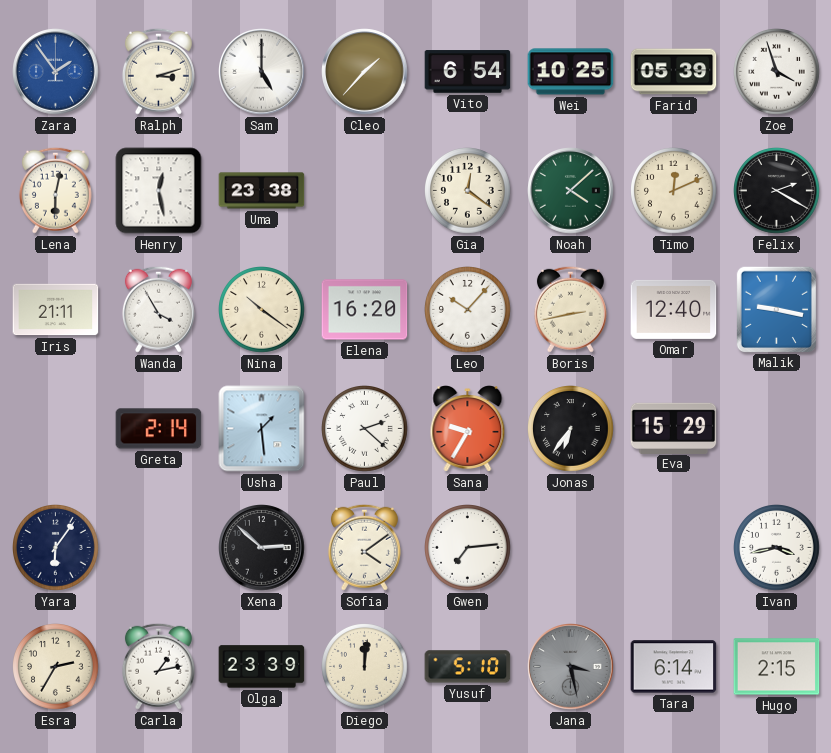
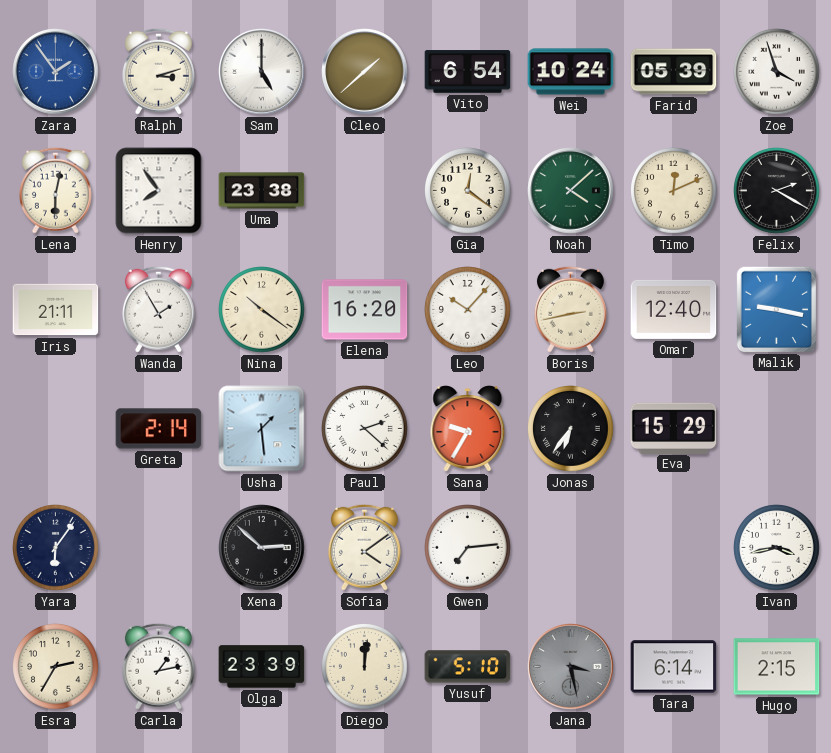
Cleo: 1:37 -> 1:38
Wei: 10:25 -> 10:24
Henry: 12:28 -> 7:54
Wanda: 3:55 -> 1:55
